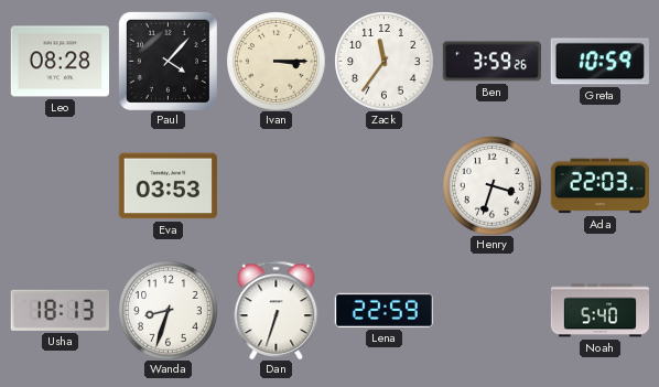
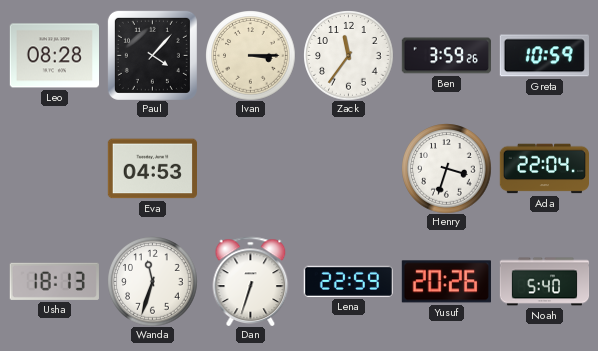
Eva: 03:53 -> 04:53
Ada: 22:03 -> 22:04
Wanda: 8:33 -> 11:33
Yusuf: none -> 20:26
